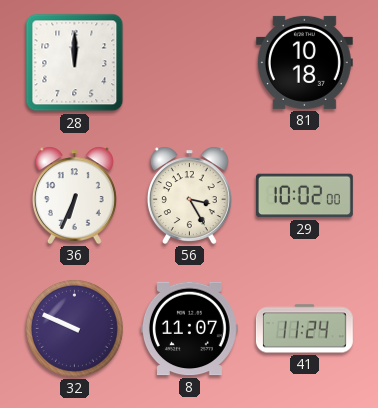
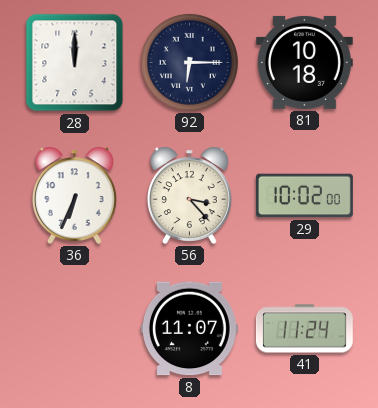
92: none -> 6:15
56: 3:25 -> 3:23
32: 9:49 -> none
